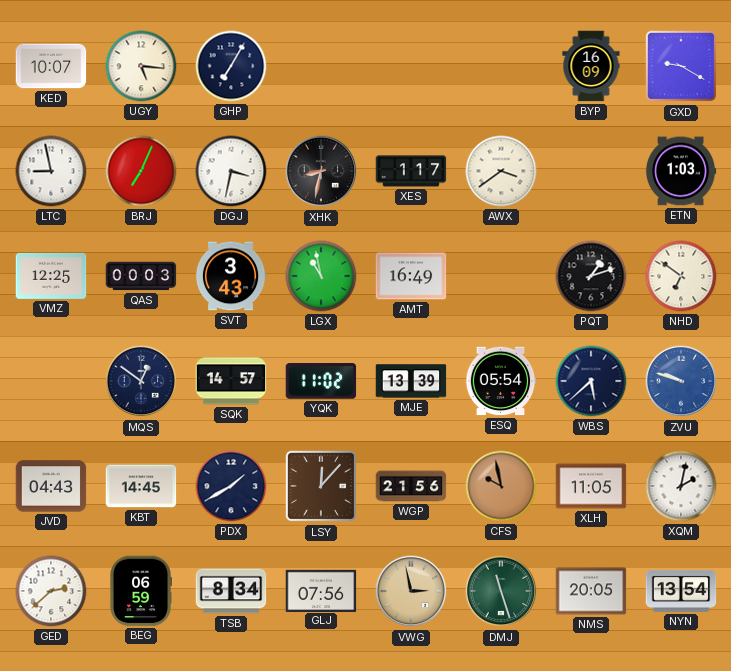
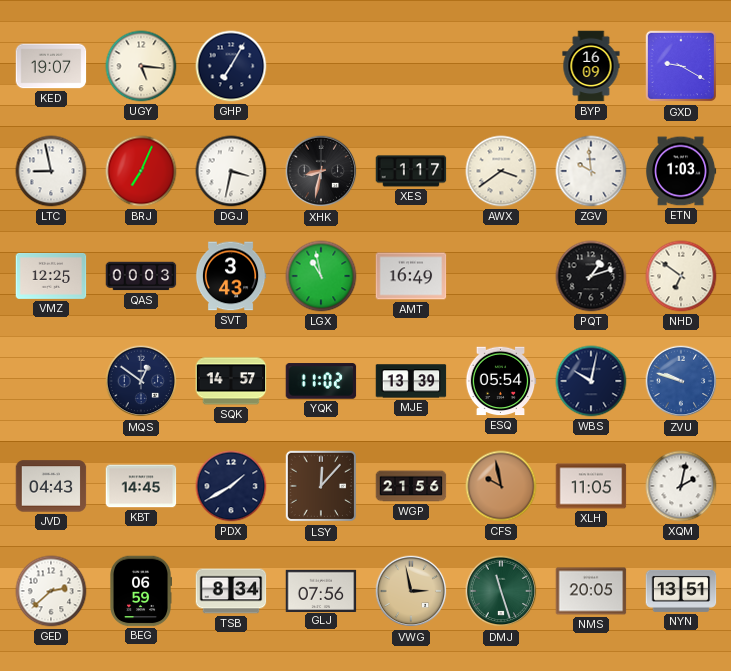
KED: 10:07 -> 19:07
ZGV: none -> 9:59
WBS: 5:38 -> 10:02
NYN: 13:54 -> 13:51
